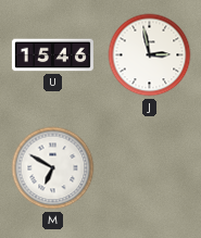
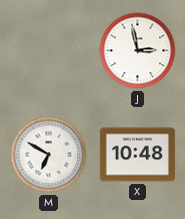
U: 15:46 -> none
X: none -> 10:48
